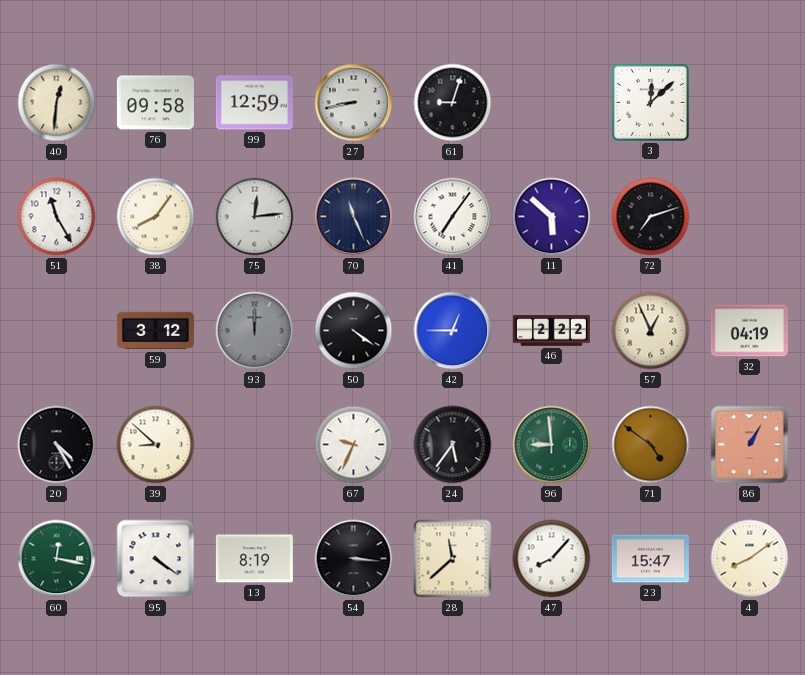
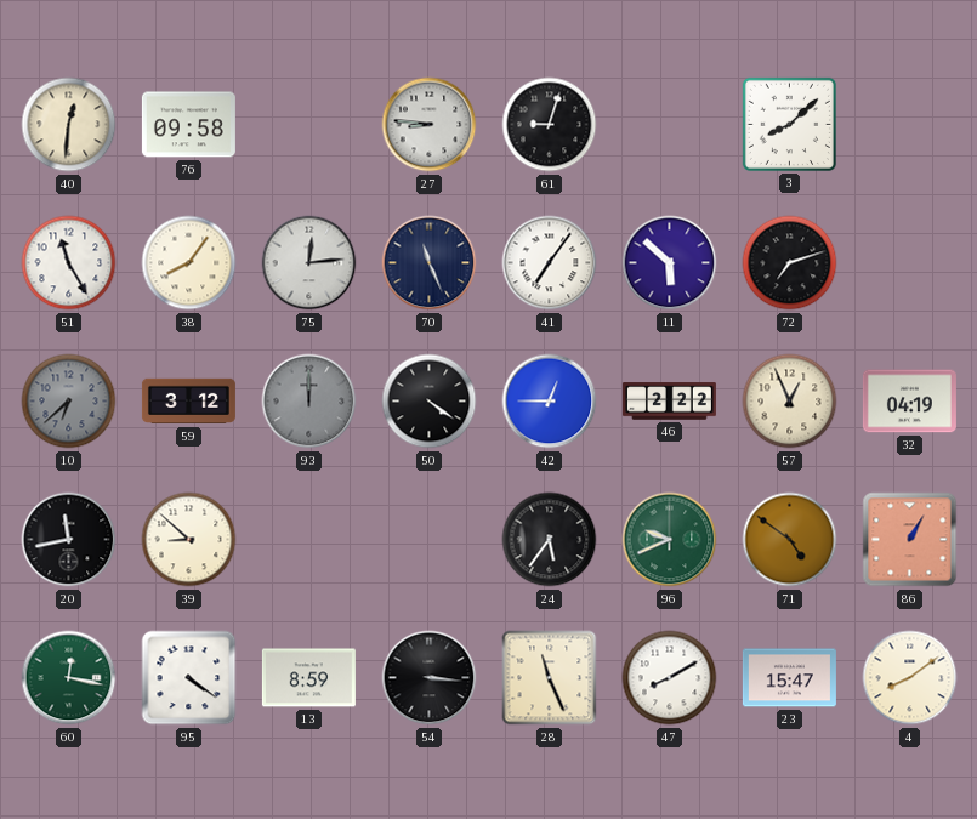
99: 12:59 -> none
27: 8:43 -> 8:46
3: 12:08 -> 8:08
10: none -> 6:38
20: 4:25 -> 11:43
67: 9:34 -> none
96: 8:59 -> 9:41
13: 8:19 -> 8:59
28: 11:38 -> 11:26
47: 8:07 -> 8:10
